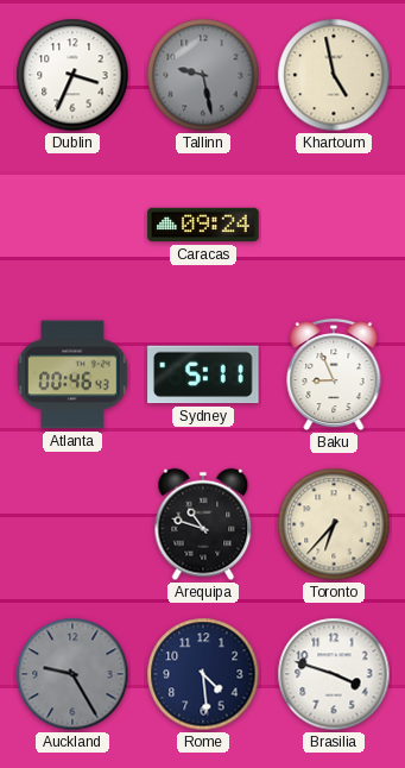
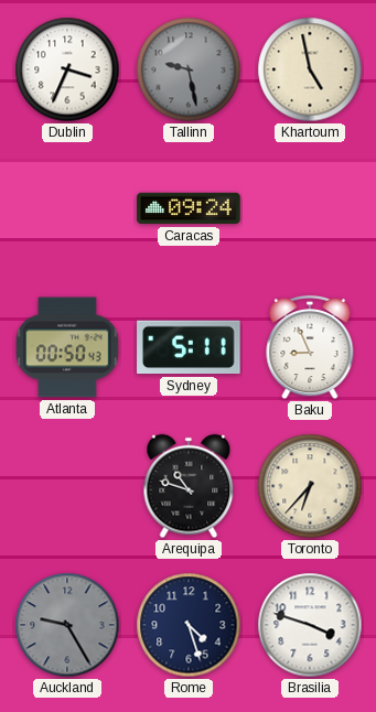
Atlanta: 00:46 -> 00:50
Rome: 4:29 -> 4:27
